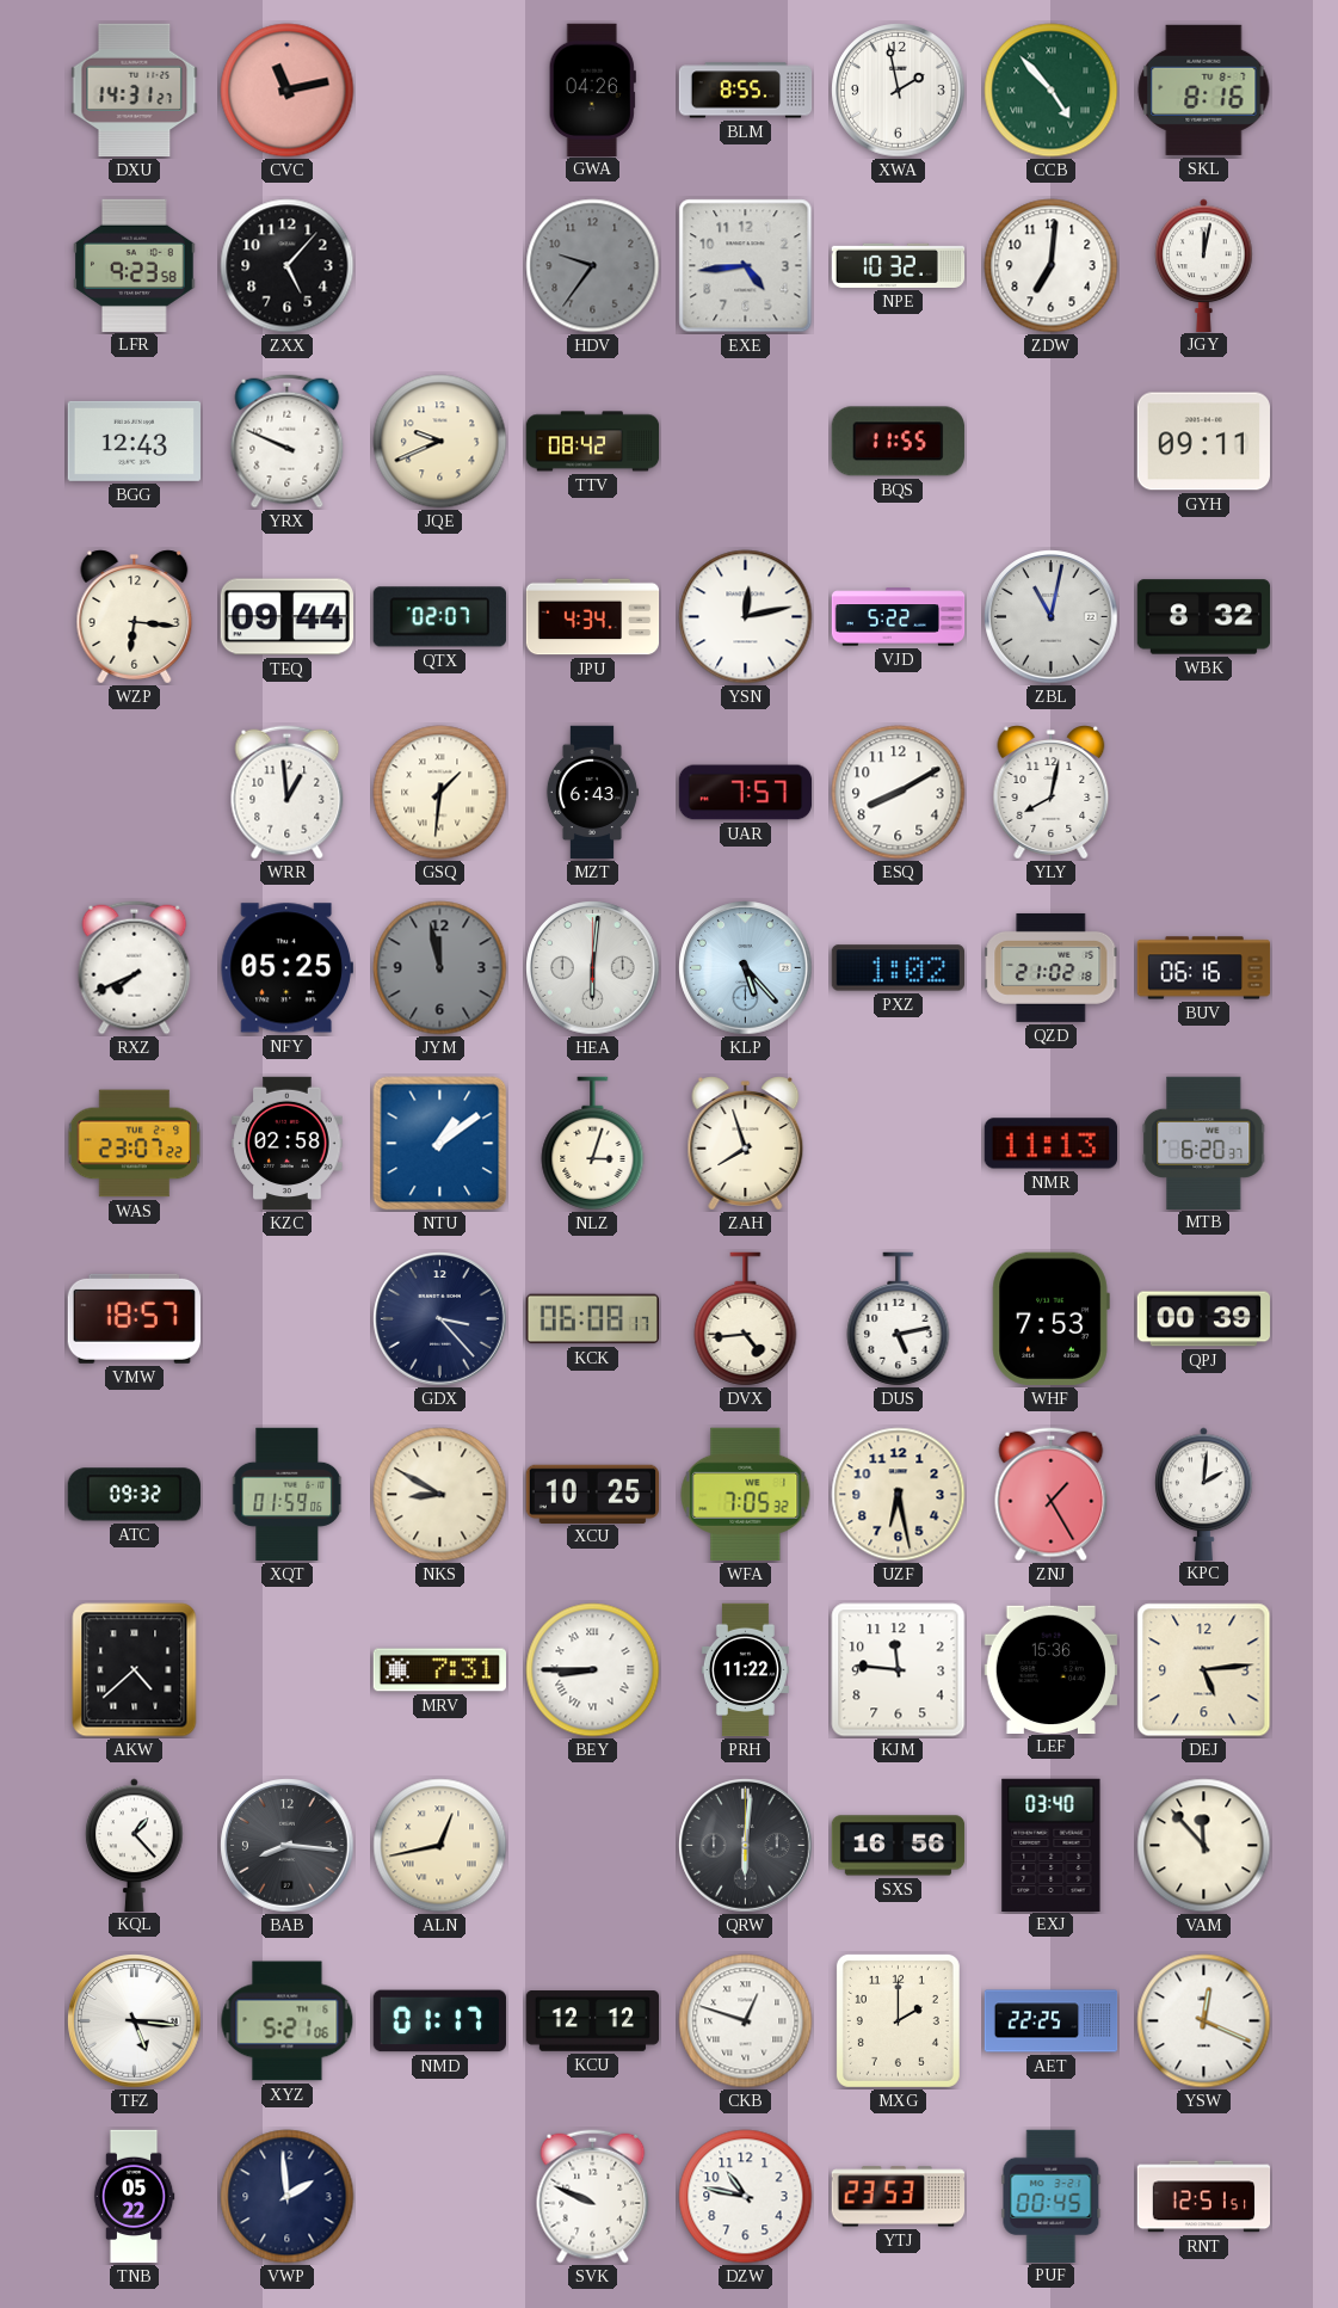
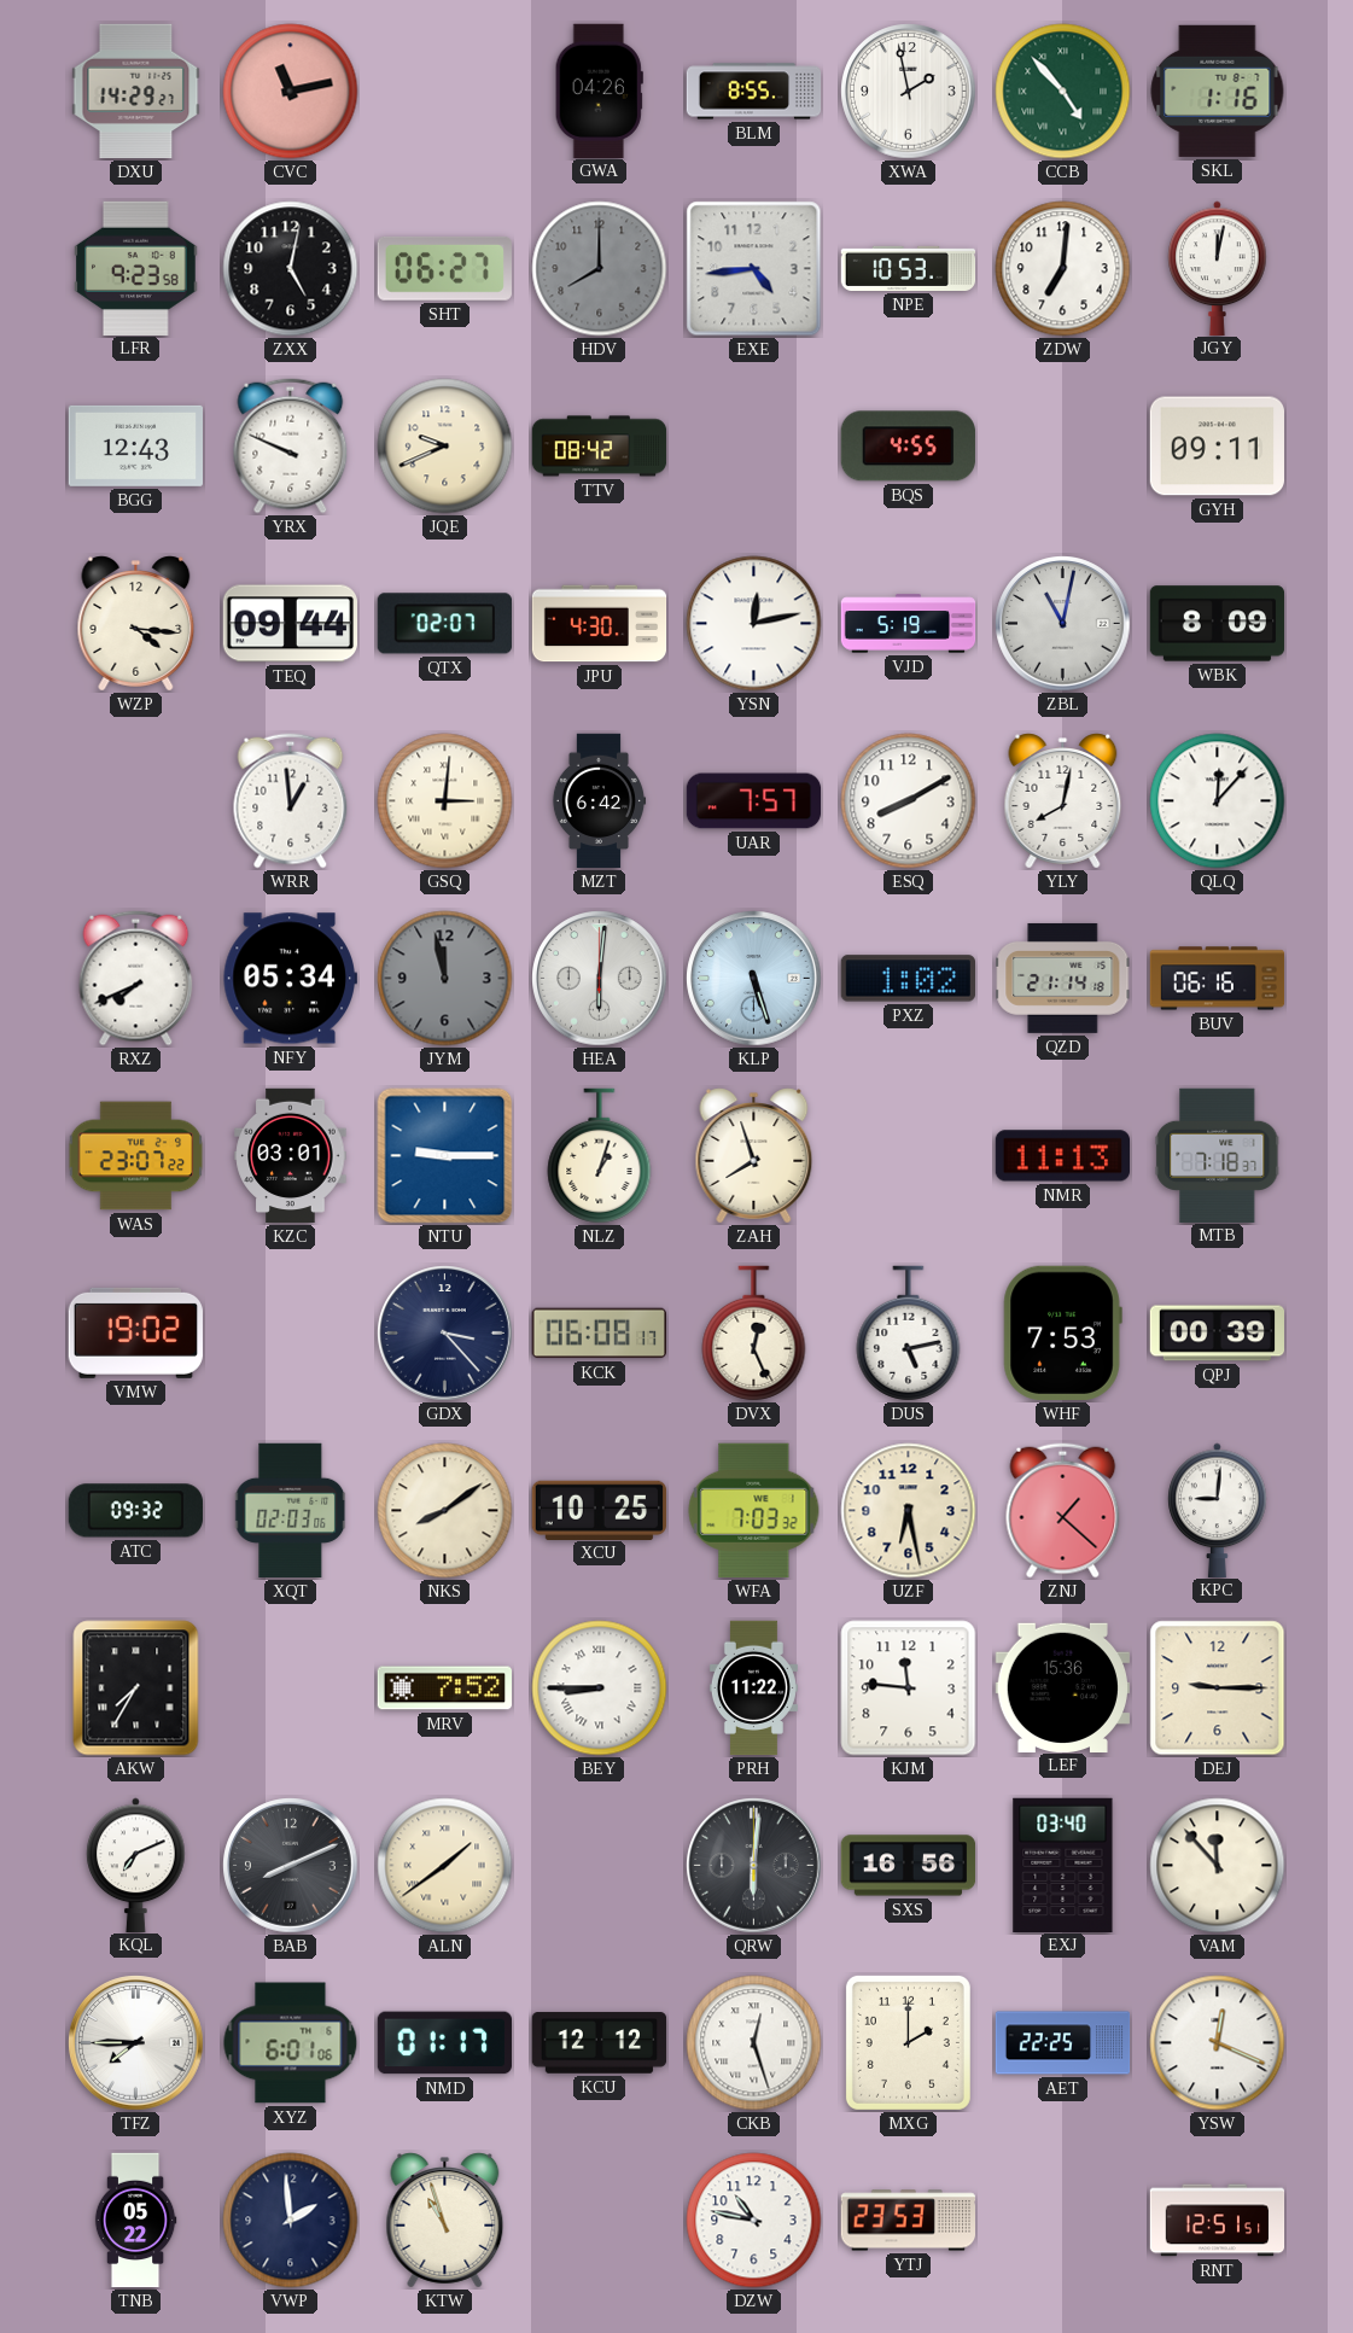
DXU: 14:31 -> 14:29
SKL: 8:16 -> 1:16
ZXX: 5:07 -> 5:02
SHT: none -> 06:27
HDV: 9:36 -> 8:00
NPE: 10:32 -> 10:53
BQS: 11:55 -> 4:55
WZP: 6:16 -> 4:16
JPU: 4:34 -> 4:30
VJD: 5:22 -> 5:19
WBK: 8:32 -> 8:09
GSQ: 1:31 -> 3:01
MZT: 6:43 -> 6:42
QLQ: none -> 12:07
NFY: 05:25 -> 05:34
KLP: 5:23 -> 5:27
QZD: 21:02 -> 21:14
KZC: 02:58 -> 03:01
NTU: 1:09 -> 9:15
NLZ: 3:03 -> 1:03
MTB: 6:20 -> 7:18
VMW: 18:57 -> 19:02
DVX: 4:44 -> 12:26
XQT: 01:59 -> 02:03
NKS: 8:50 -> 8:09
WFA: 7:05 -> 7:03
ZNJ: 1:25 -> 1:22
KPC: 2:01 -> 9:01
AKW: 4:38 -> 7:35
MRV: 7:31 -> 7:52
DEJ: 5:14 -> 9:15
KQL: 1:23 -> 7:11
BAB: 8:16 -> 8:11
ALN: 12:43 -> 1:39
TFZ: 5:16 -> 7:45
XYZ: 5:21 -> 6:01
CKB: 12:48 -> 12:27
KTW: none -> 10:57
SVK: 9:49 -> none
PUF: 00:45 -> none
